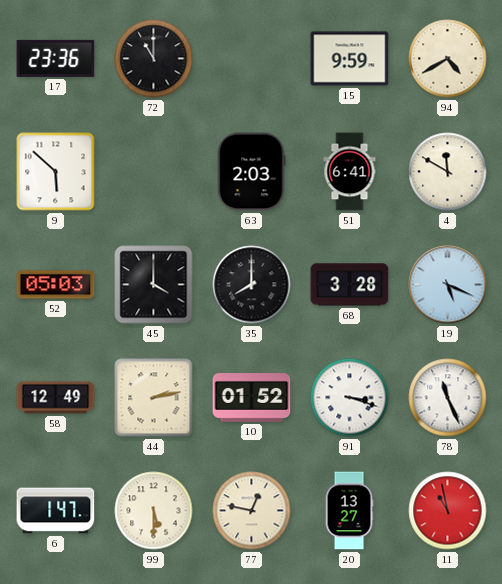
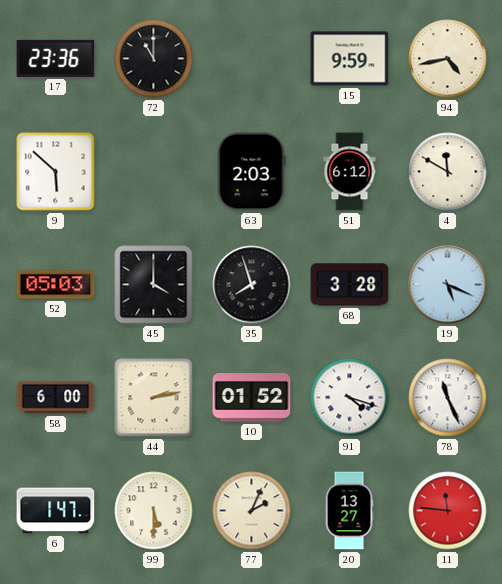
94: 4:40 -> 4:43
51: 6:41 -> 6:12
35: 8:00 -> 7:57
58: 12:49 -> 6:00
91: 3:18 -> 4:18
77: 12:47 -> 2:04
11: 10:58 -> 11:46
